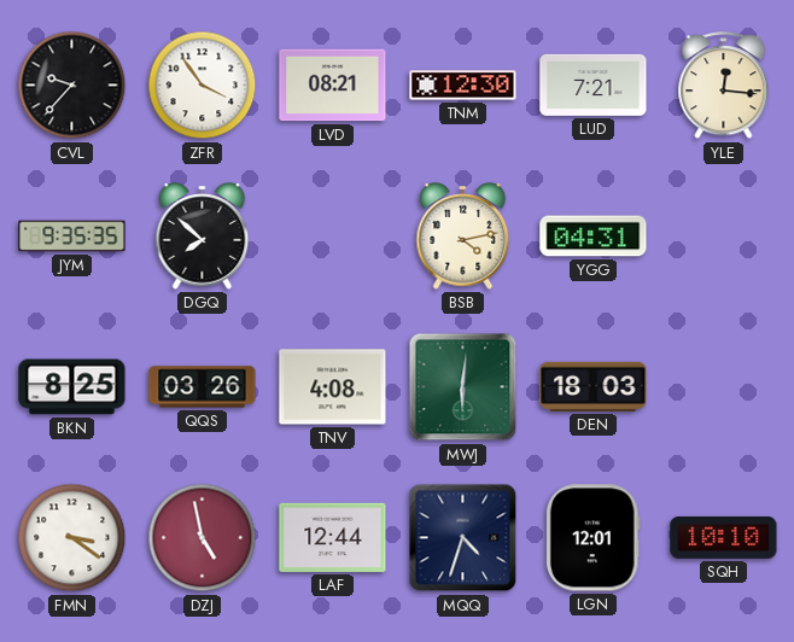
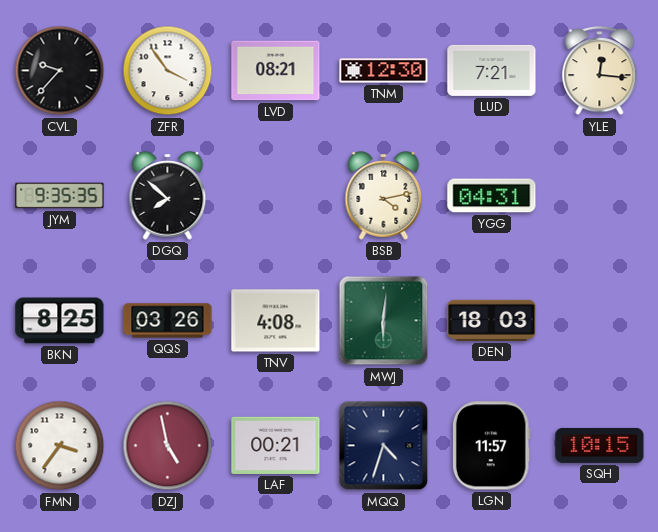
FMN: 3:21 -> 3:36
LAF: 12:44 -> 00:21
LGN: 12:01 -> 11:57
SQH: 10:10 -> 10:15
